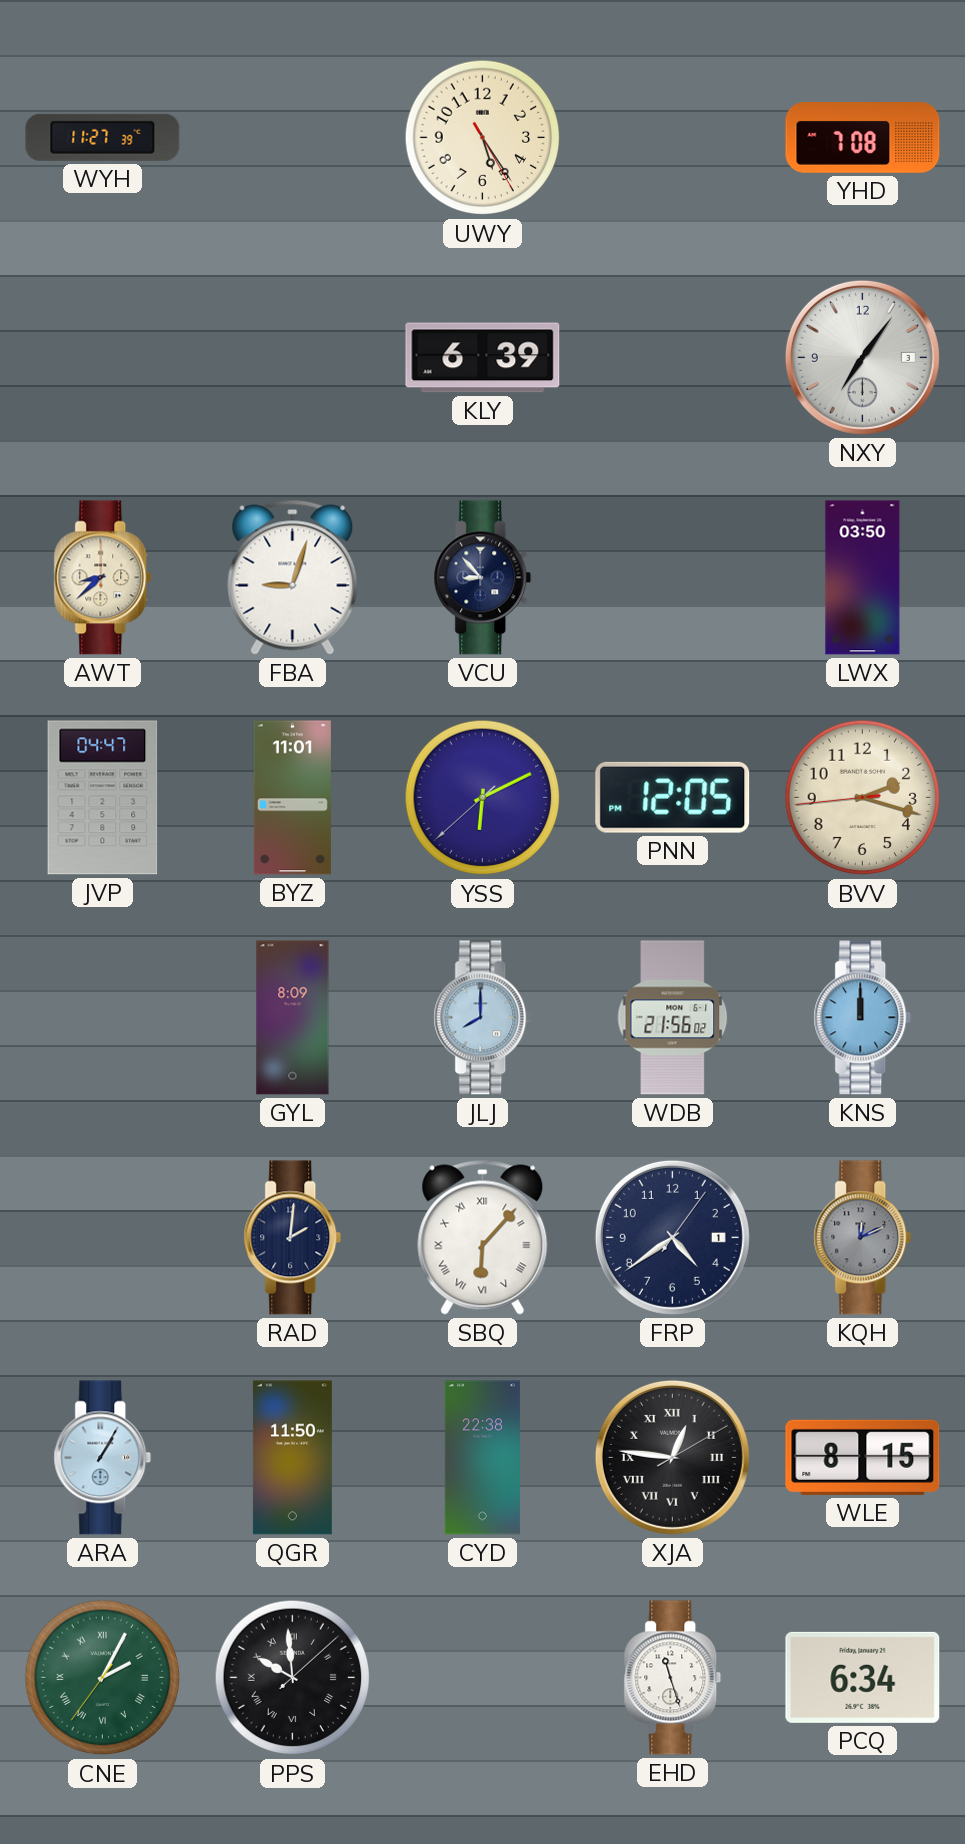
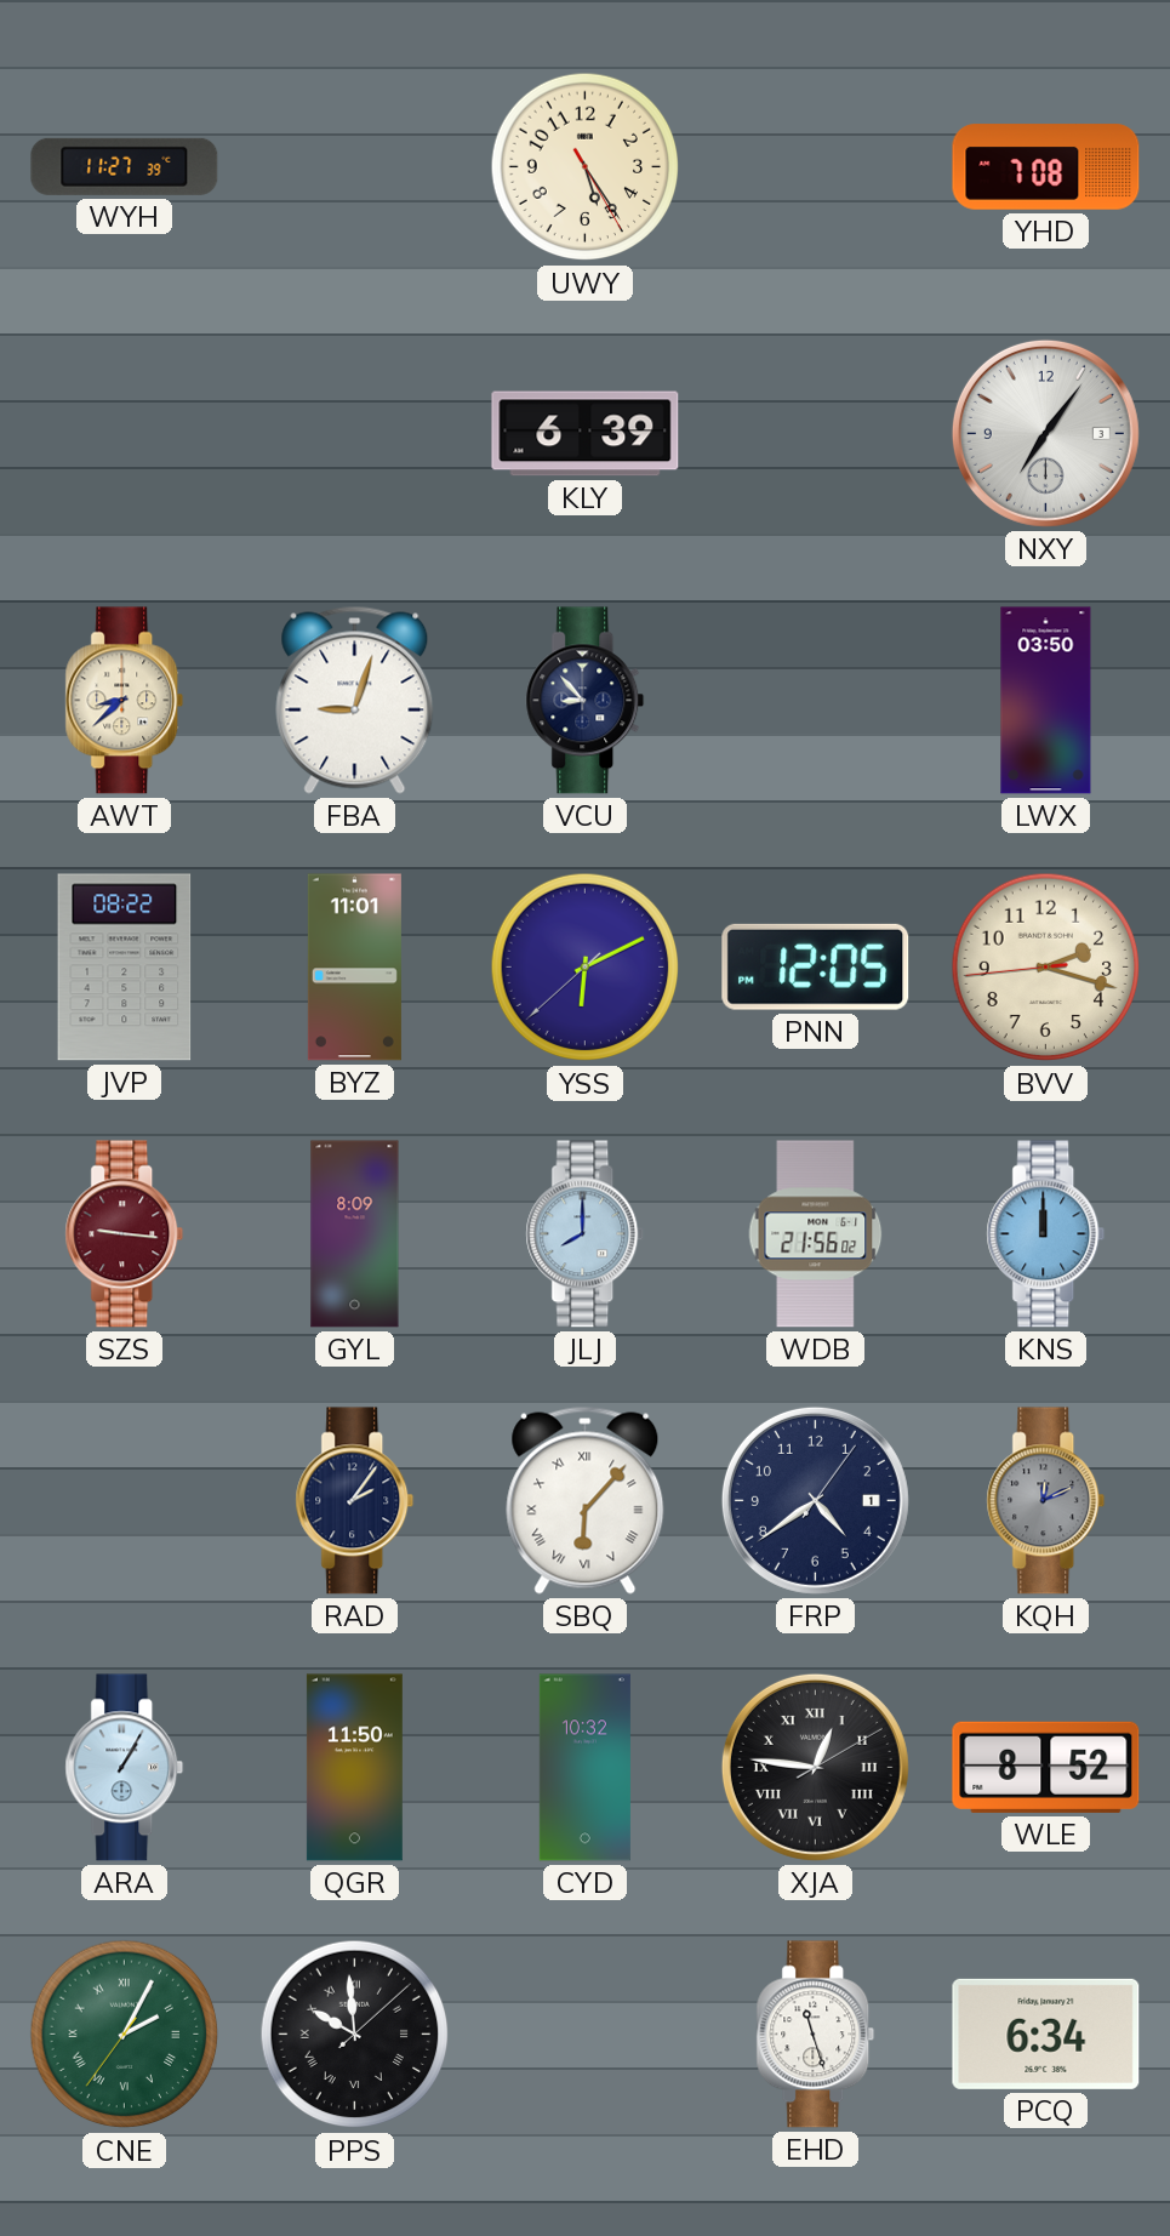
JVP: 04:47 -> 08:22
SZS: none -> 9:16
RAD: 2:01 -> 2:06
CYD: 22:38 -> 10:32
WLE: 8:15 -> 8:52
